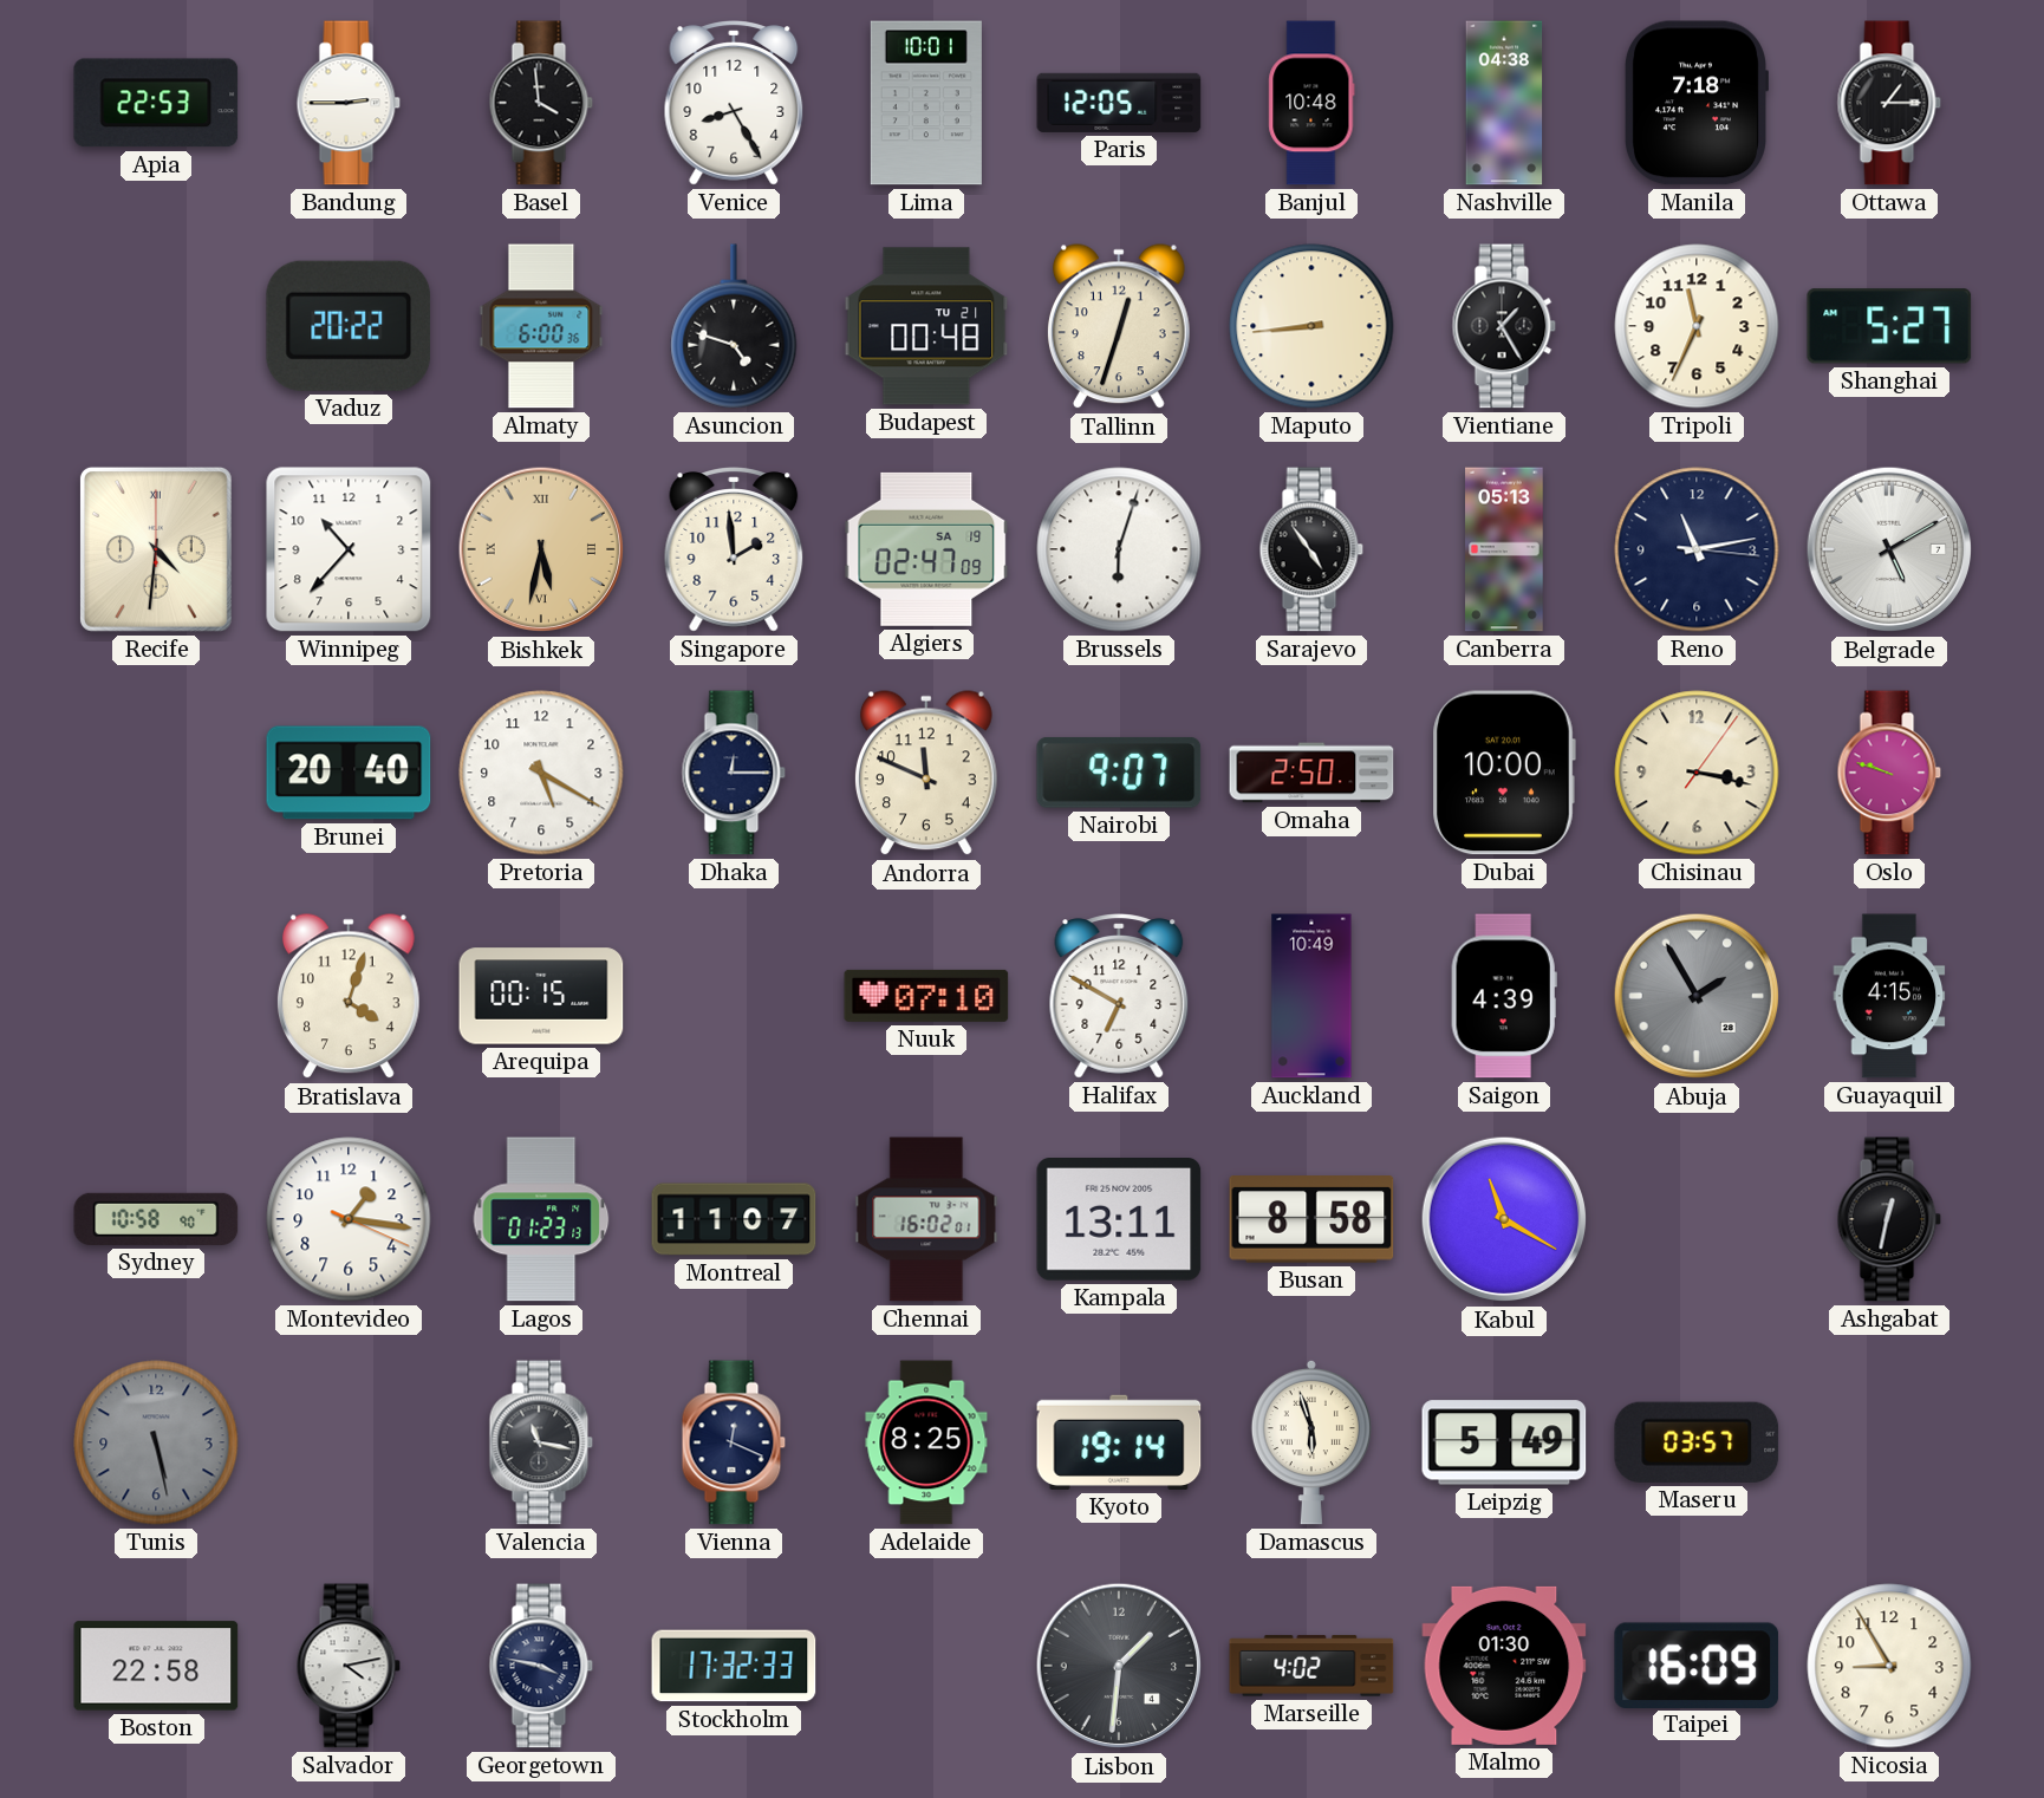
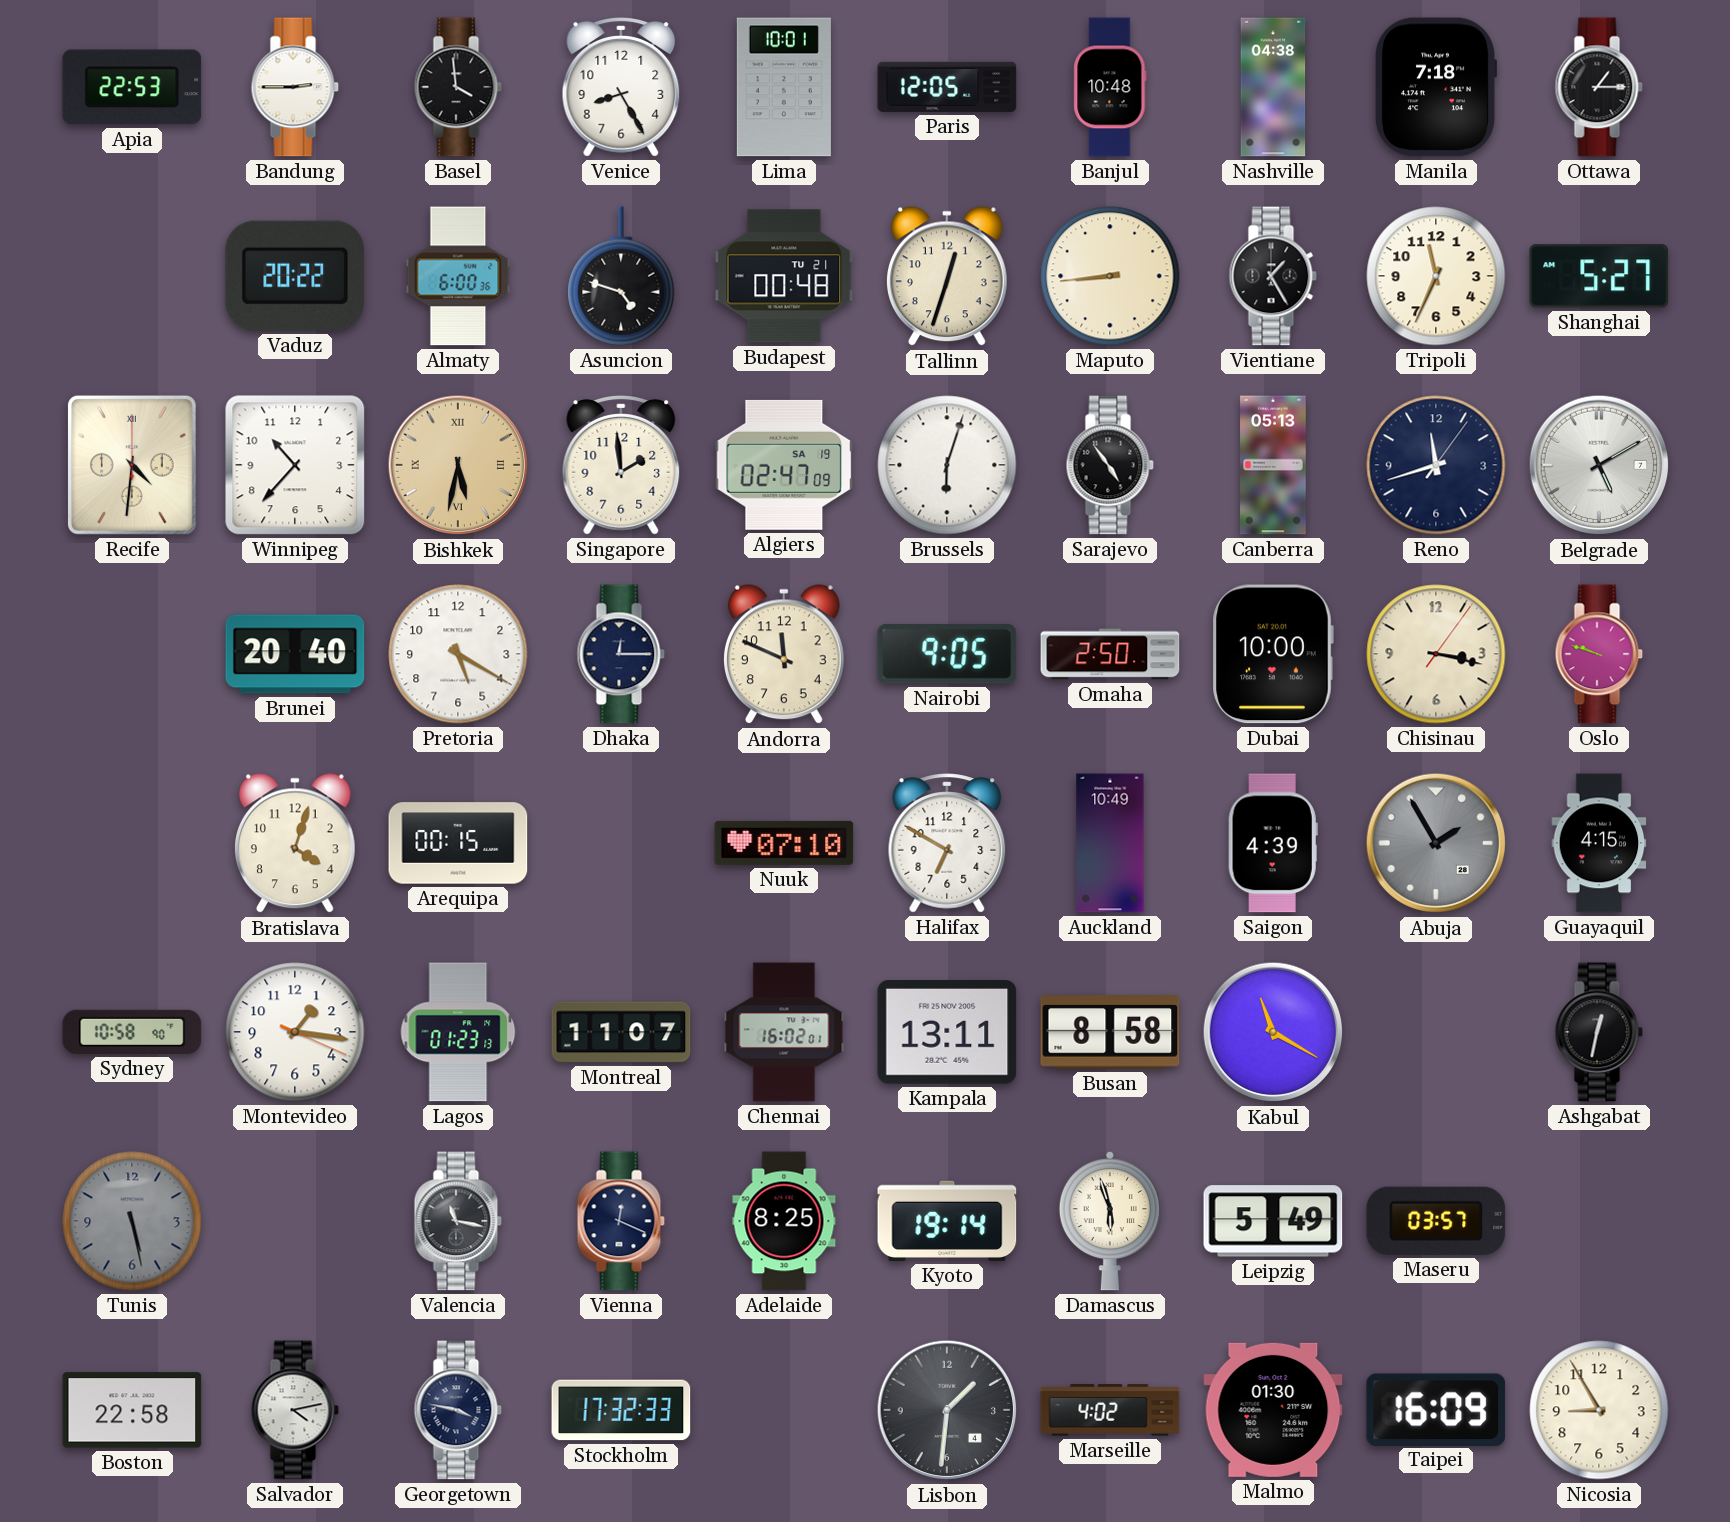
Reno: 11:13 -> 11:42
Nairobi: 9:07 -> 9:05
